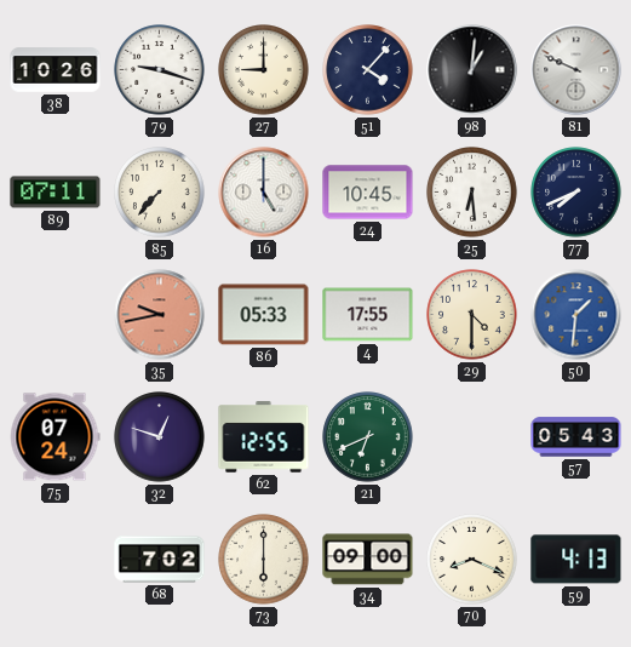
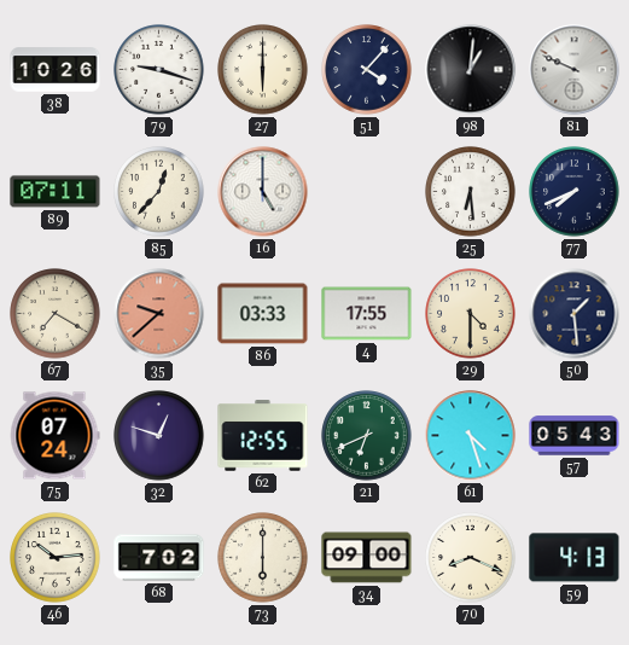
27: 9:00 -> 6:00
85: 7:37 -> 12:37
24: 10:45 -> none
67: none -> 7:20
35: 9:43 -> 9:38
86: 05:33 -> 03:33
50: 1:31 -> 1:29
50 dial: blue -> navy
61: none -> 4:27
46: none -> 10:14
